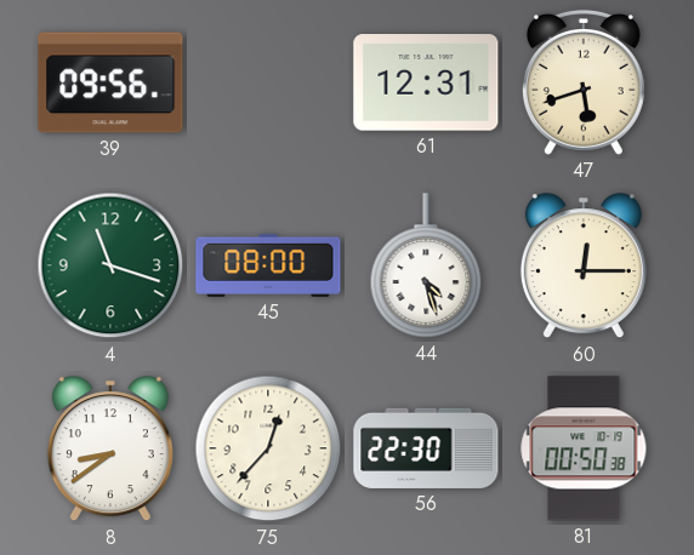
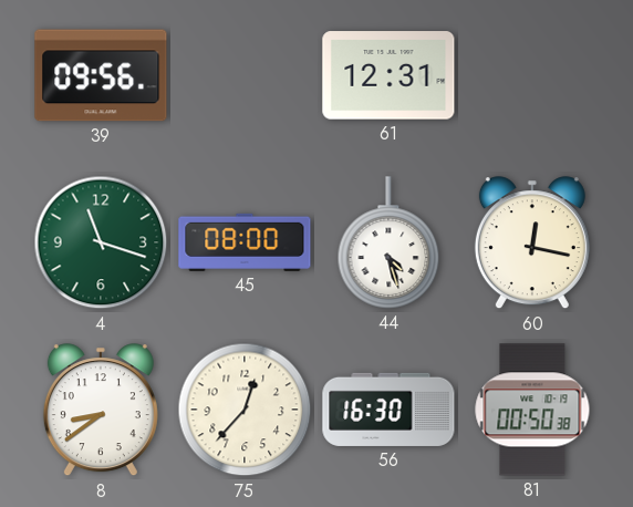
47: 5:42 -> none
60: 12:15 -> 12:17
56: 22:30 -> 16:30
